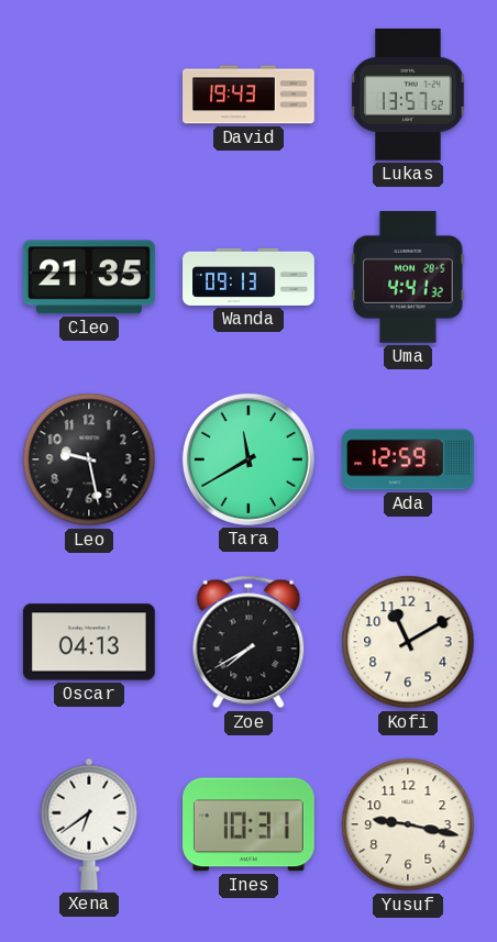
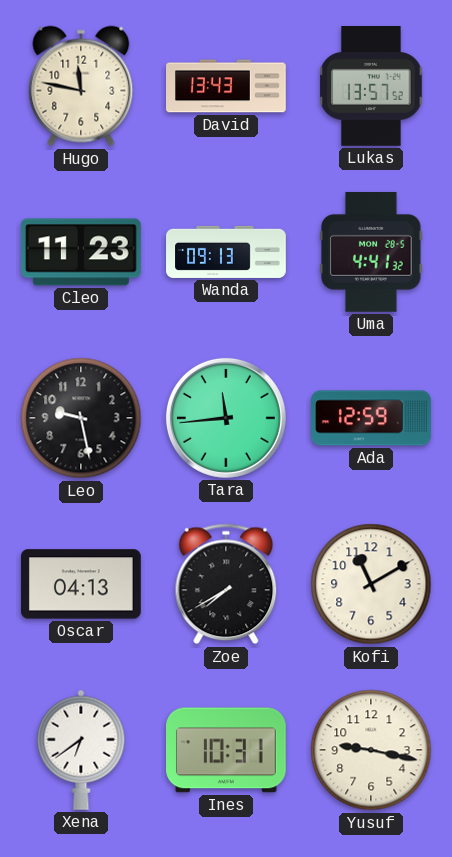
Hugo: none -> 11:47
David: 19:43 -> 13:43
Cleo: 21:35 -> 11:23
Tara: 11:40 -> 11:44
